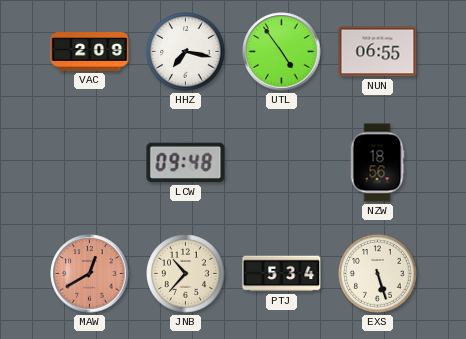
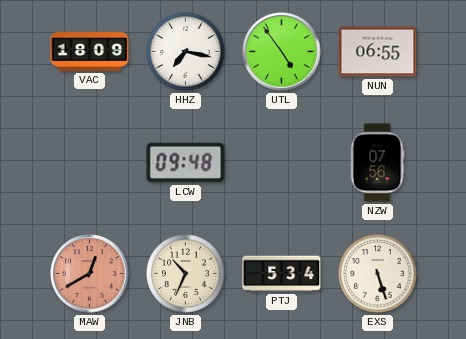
VAC: 2:09 -> 18:09
NZW: 18:56 -> 07:56
JNB: 10:37 -> 10:34
